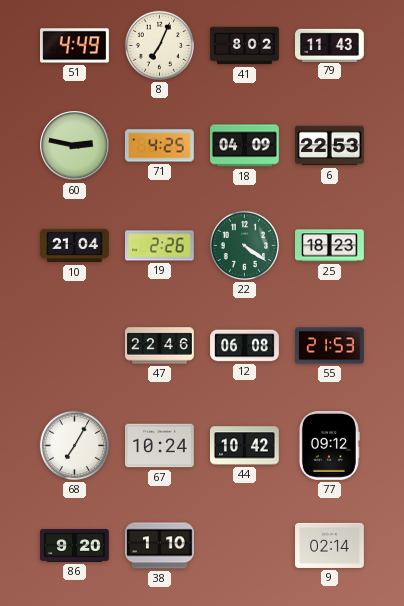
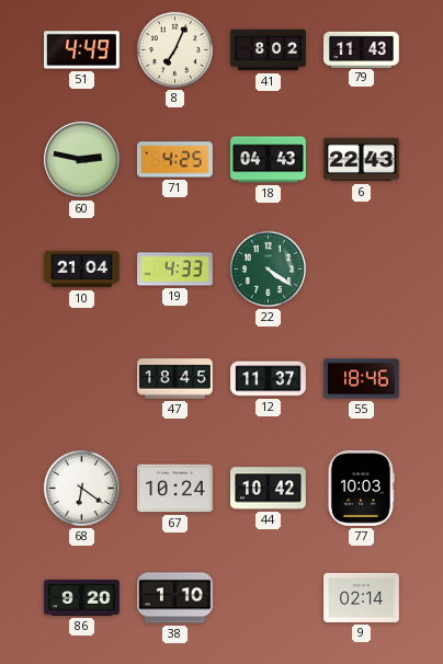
18: 04:09 -> 04:43
6: 22:53 -> 22:43
19: 2:26 -> 4:33
25: 18:23 -> none
47: 22:46 -> 18:45
12: 06:08 -> 11:37
55: 21:53 -> 18:46
68: 7:05 -> 6:21
77: 09:12 -> 10:03
